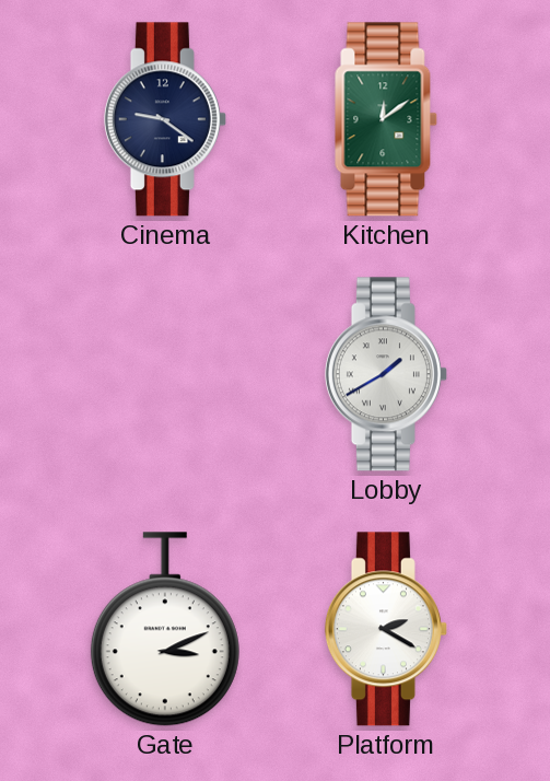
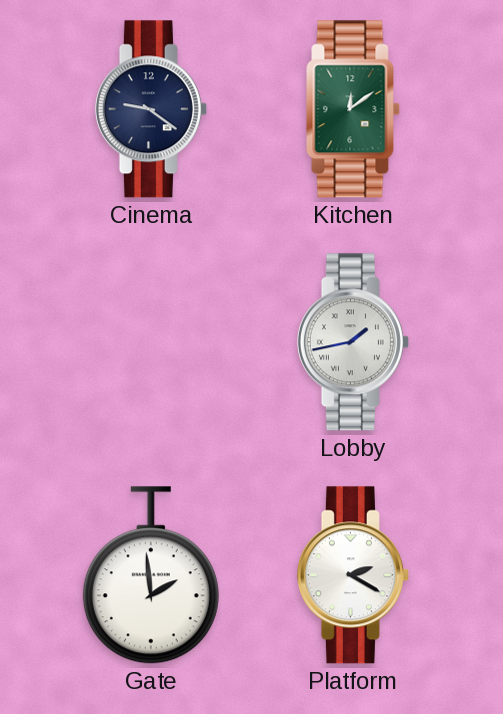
Lobby: 1:40 -> 1:43
Gate: 3:11 -> 1:59
